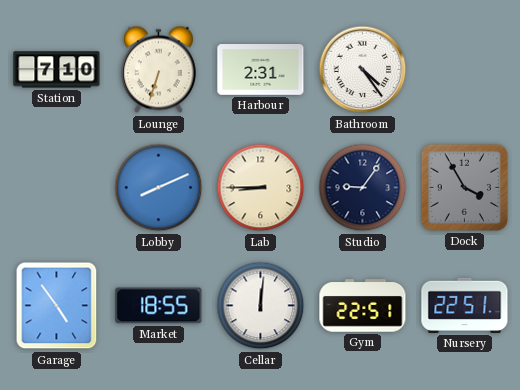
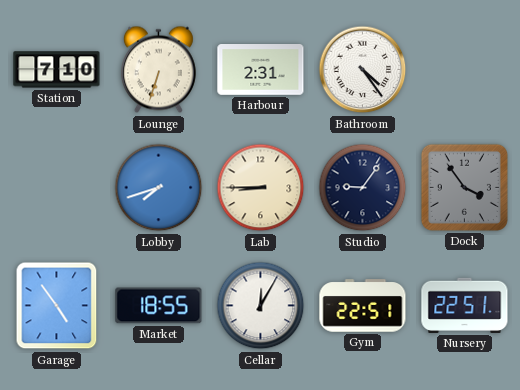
Lobby: 8:11 -> 7:42
Dock: 3:55 -> 3:54
Cellar: 12:01 -> 12:05
